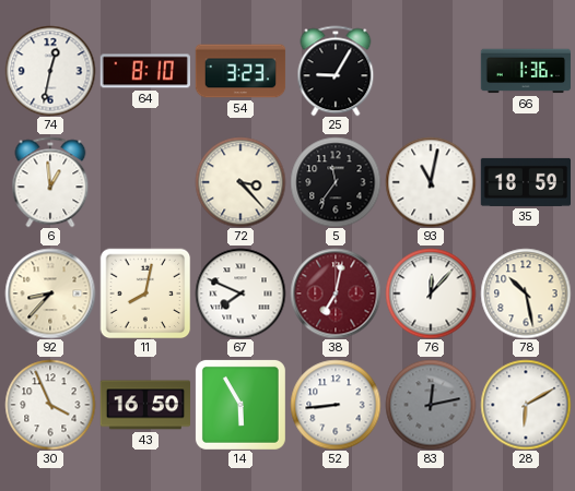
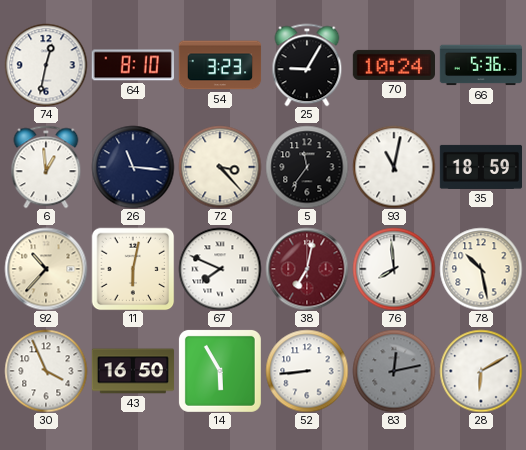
70: none -> 10:24
66: 1:36 -> 5:36
26: none -> 11:16
92: 8:37 -> 10:37
11: 8:02 -> 6:02
76: 12:07 -> 7:59
